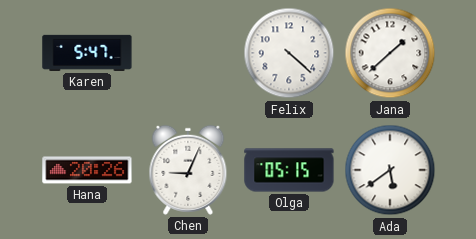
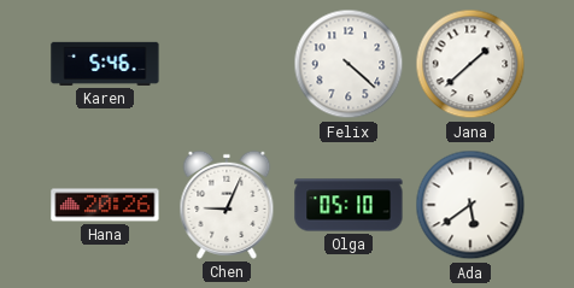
Karen: 5:47 -> 5:46
Olga: 05:15 -> 05:10
